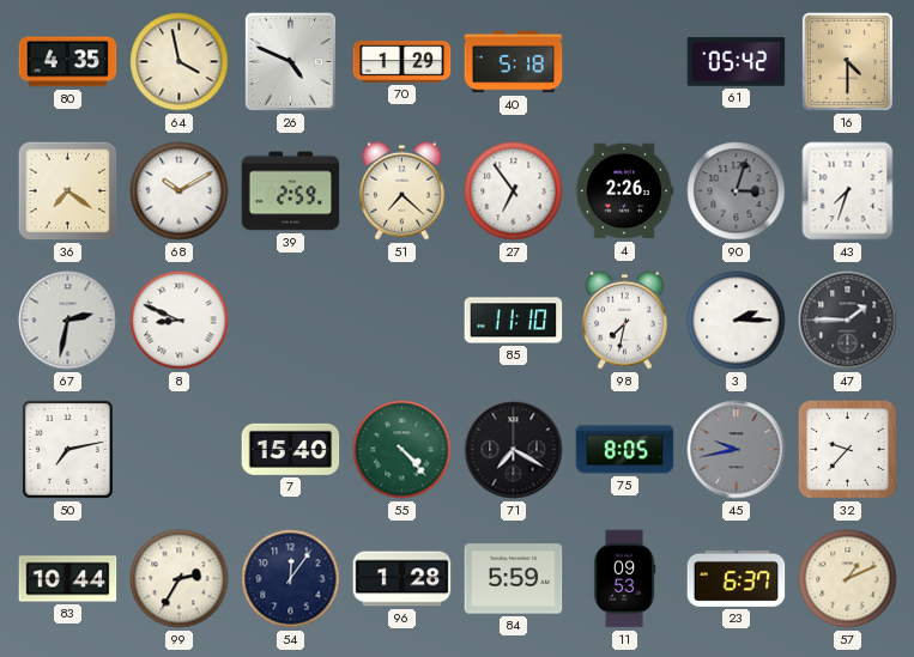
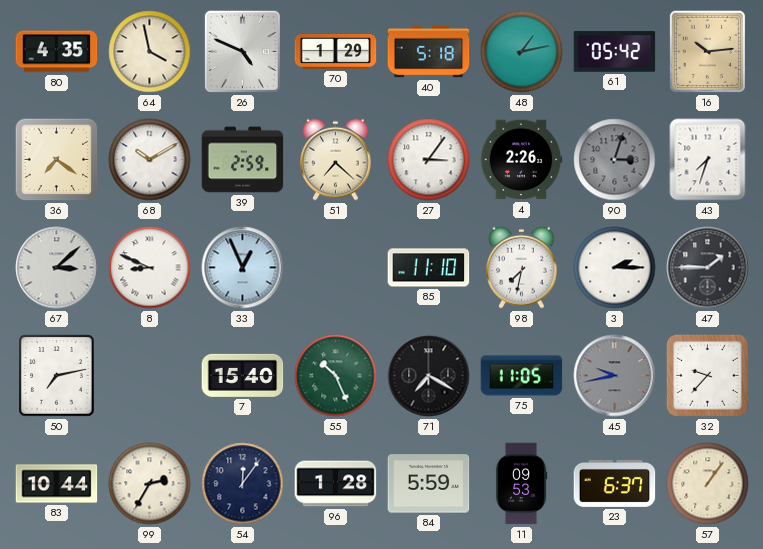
48: none -> 1:13
16: 4:30 -> 10:14
27: 6:54 -> 3:06
67: 2:32 -> 3:08
33: none -> 12:56
55: 4:23 -> 10:26
75: 8:05 -> 11:05
57: 1:11 -> 1:06
